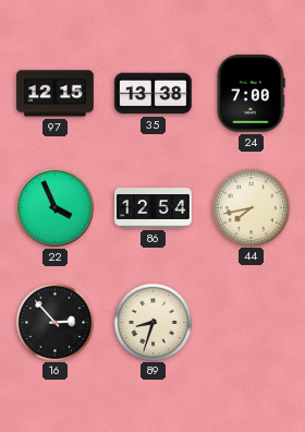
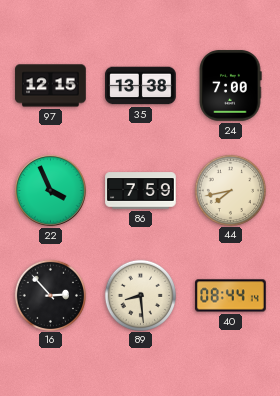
86: 12:54 -> 7:59
89: 8:33 -> 8:29
40: none -> 08:44
